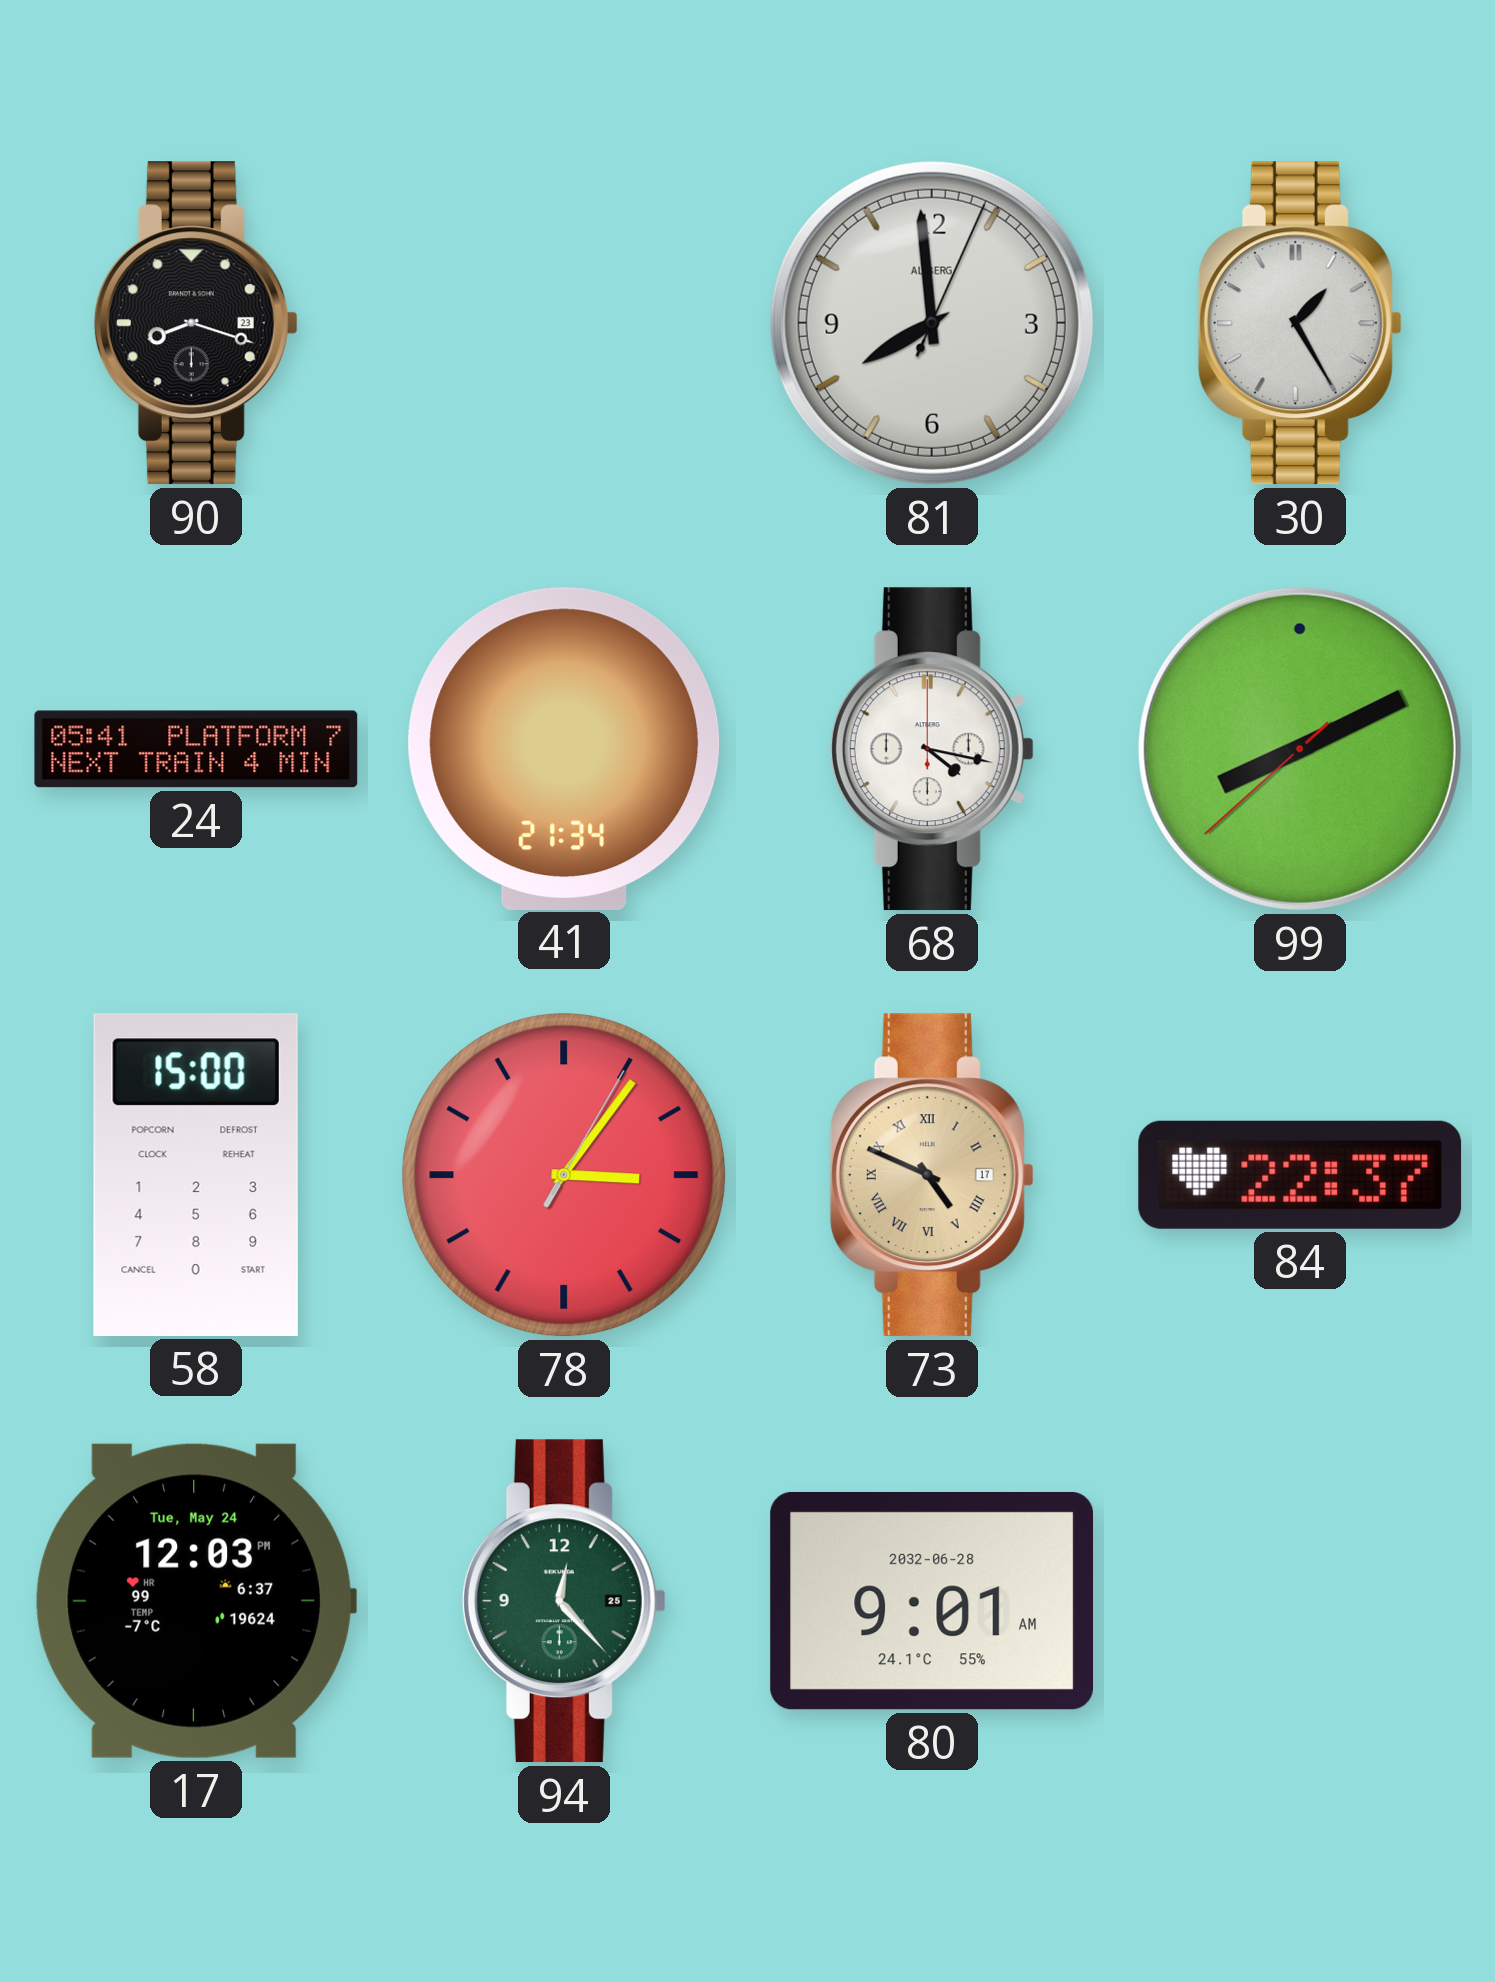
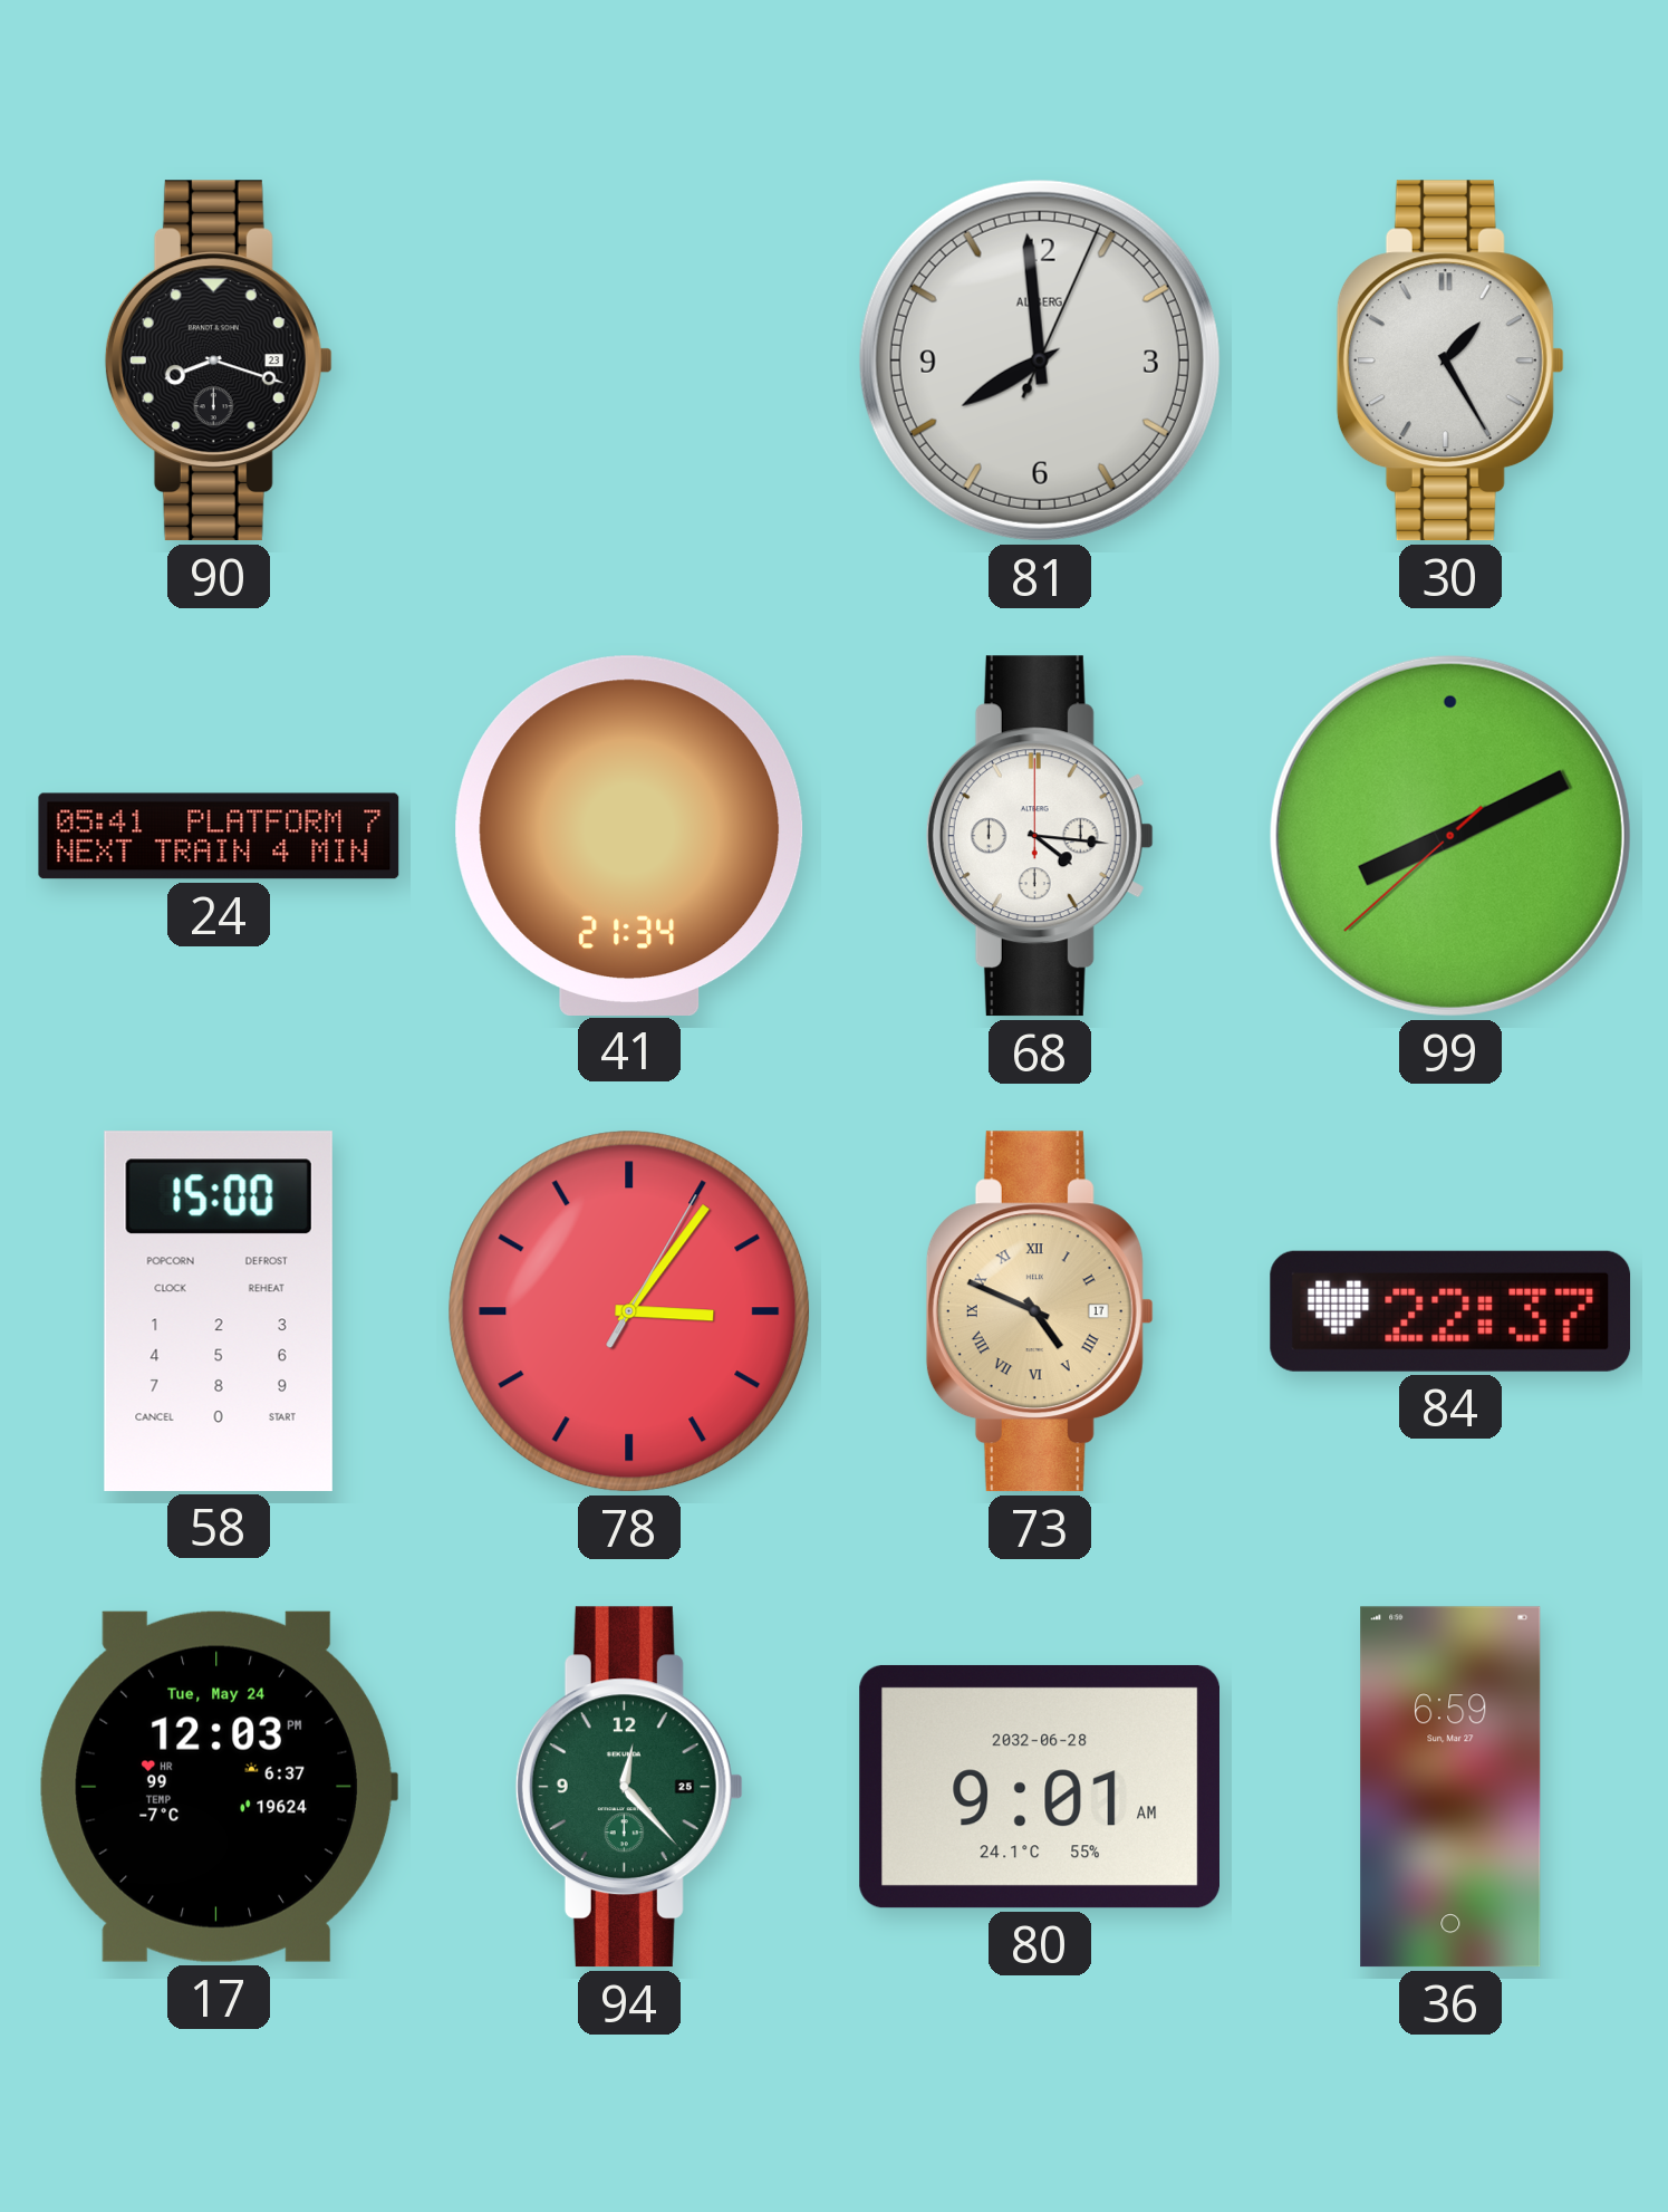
68: 4:17 -> 4:16
36: none -> 6:59
